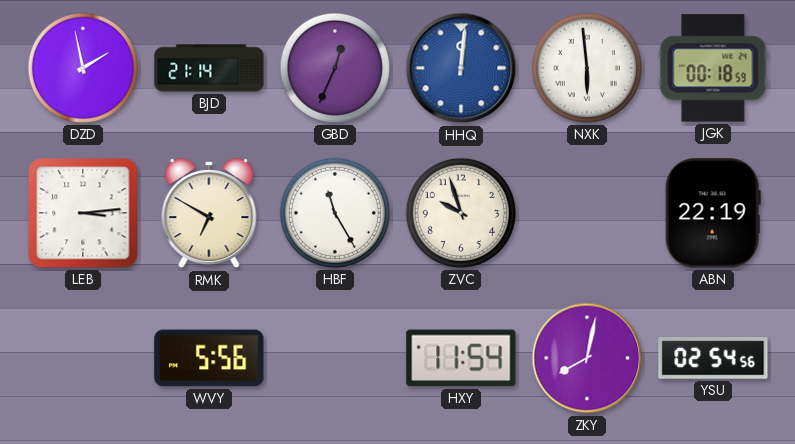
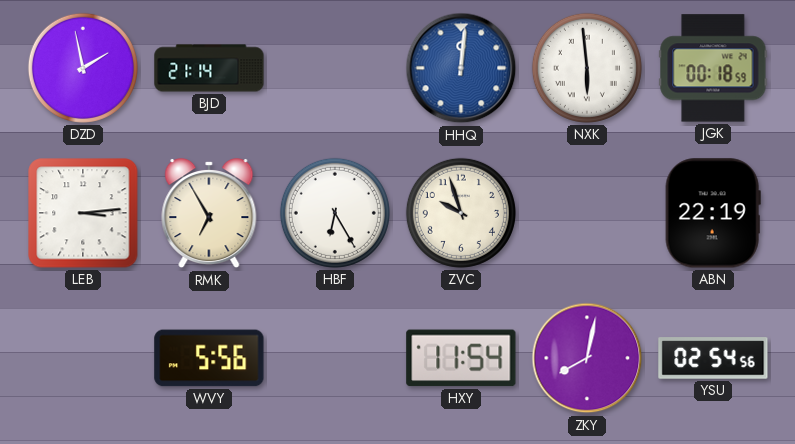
GBD: 12:34 -> none
RMK: 6:50 -> 6:55
HBF: 11:25 -> 6:25
